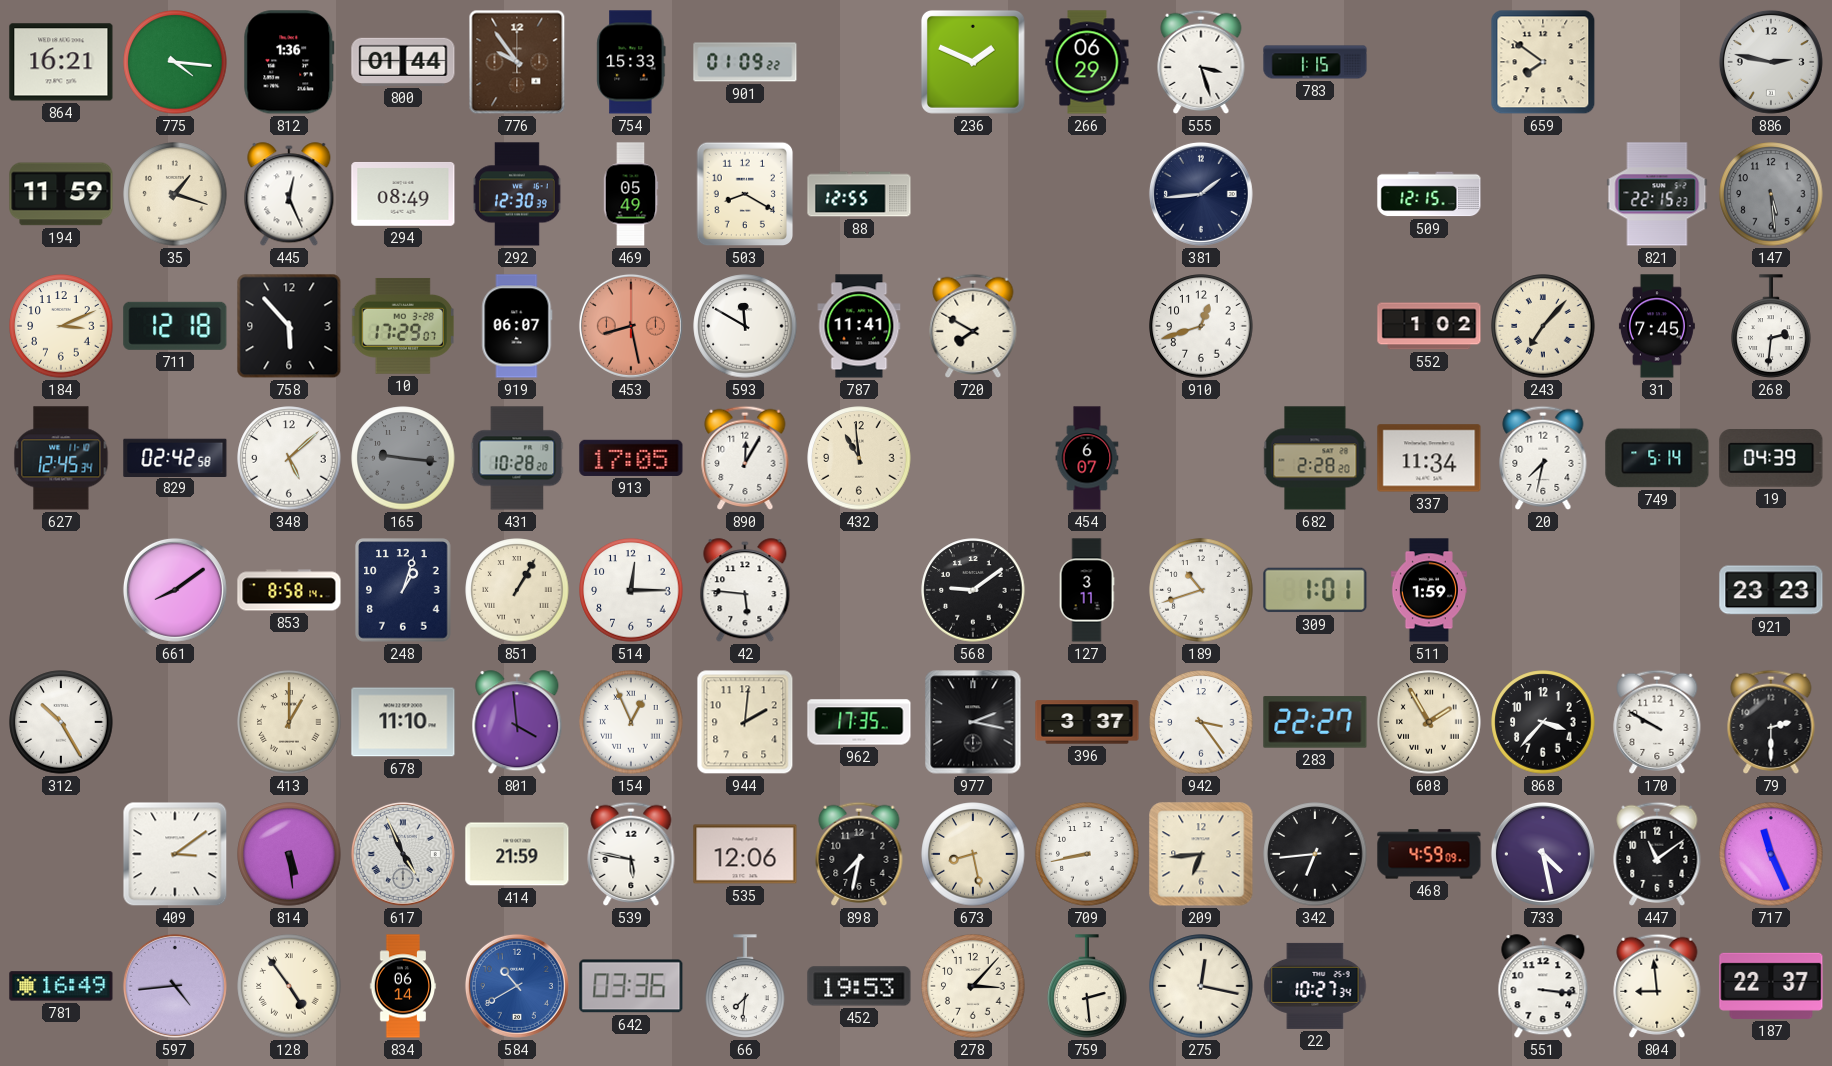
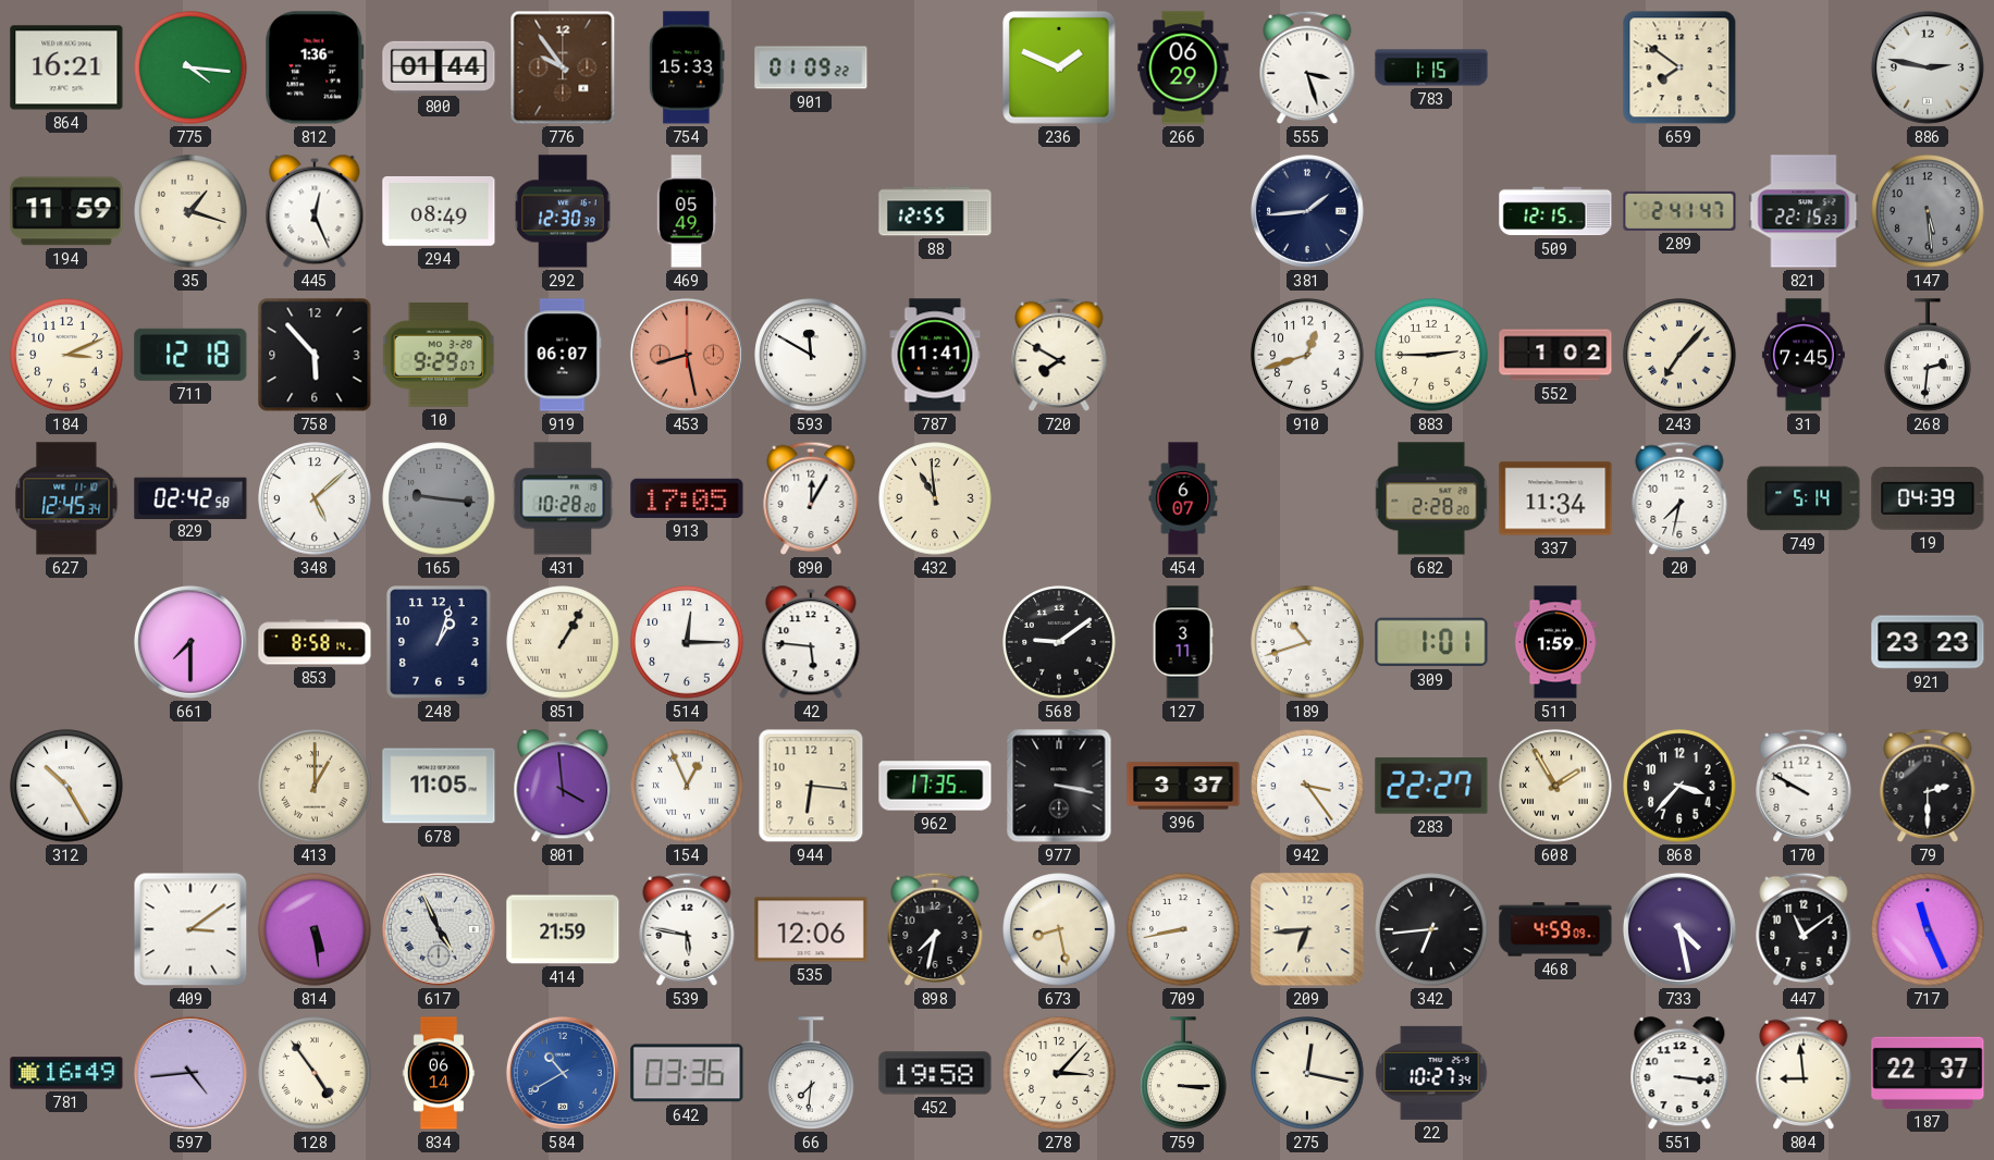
503: 8:20 -> none
289: none -> 2:41
10: 17:29 -> 9:29
883: none -> 2:45
661: 8:09 -> 7:30
678: 11:10 -> 11:05
944: 2:01 -> 6:16
977: 2:17 -> 3:17
452: 19:53 -> 19:58
759: 2:29 -> 3:15
